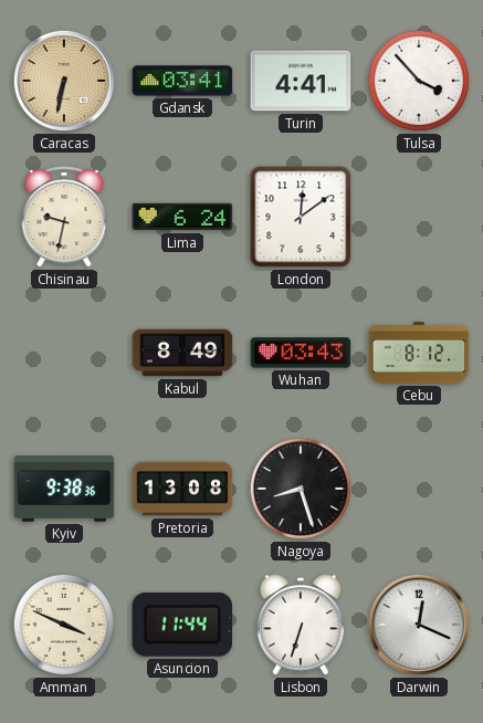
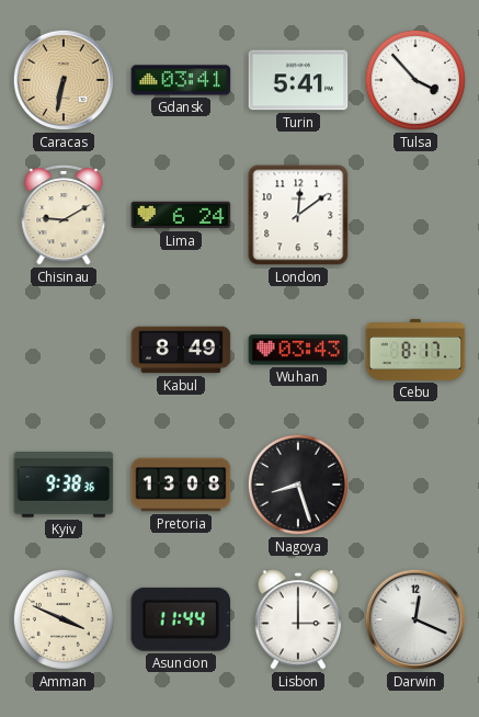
Turin: 4:41 -> 5:41
Chisinau: 9:32 -> 9:10
Cebu: 8:12 -> 8:17
Lisbon: 6:33 -> 3:00
